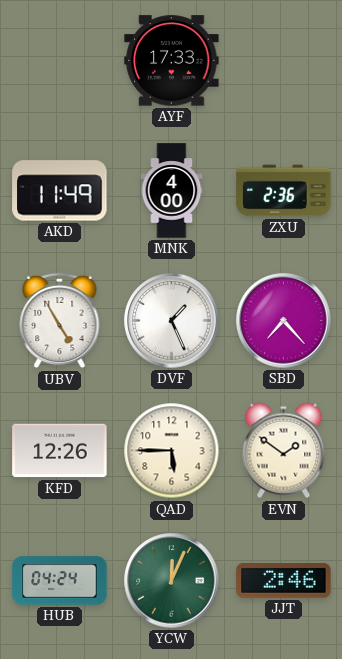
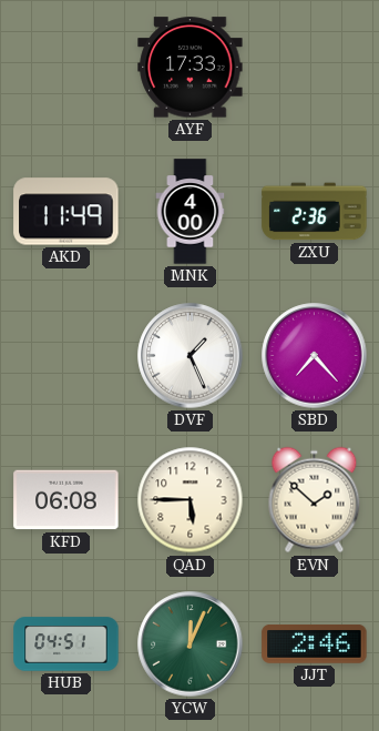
UBV: 4:55 -> none
KFD: 12:26 -> 06:08
EVN: 1:51 -> 1:52
HUB: 04:24 -> 04:51
